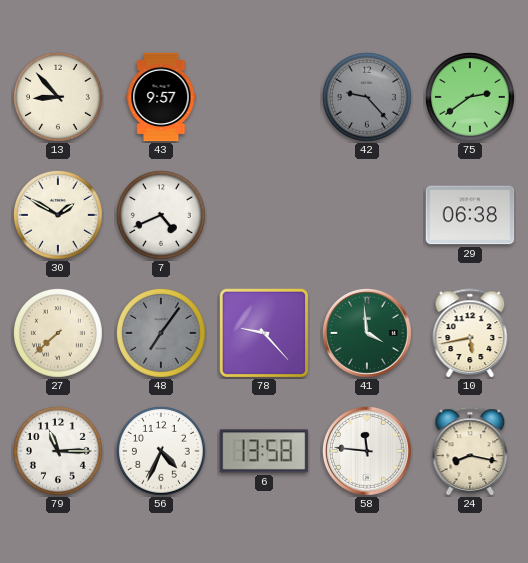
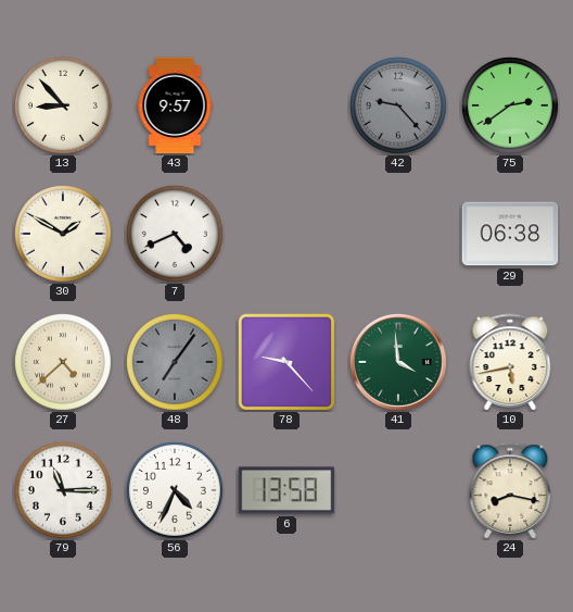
27: 7:38 -> 4:38
58: 11:46 -> none
